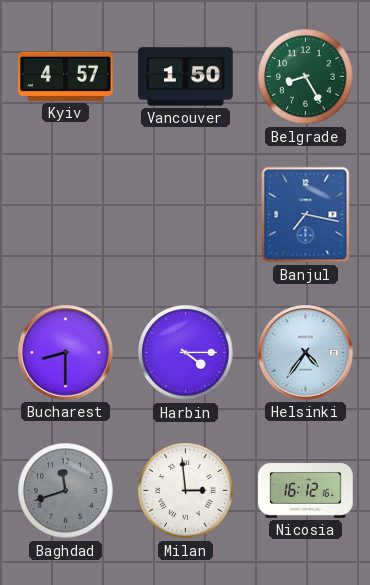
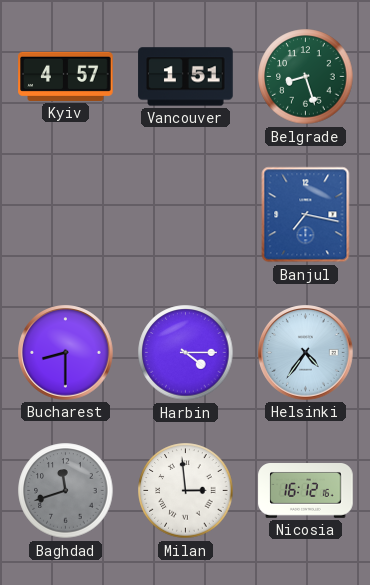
Vancouver: 1:50 -> 1:51
Belgrade: 8:25 -> 8:27
